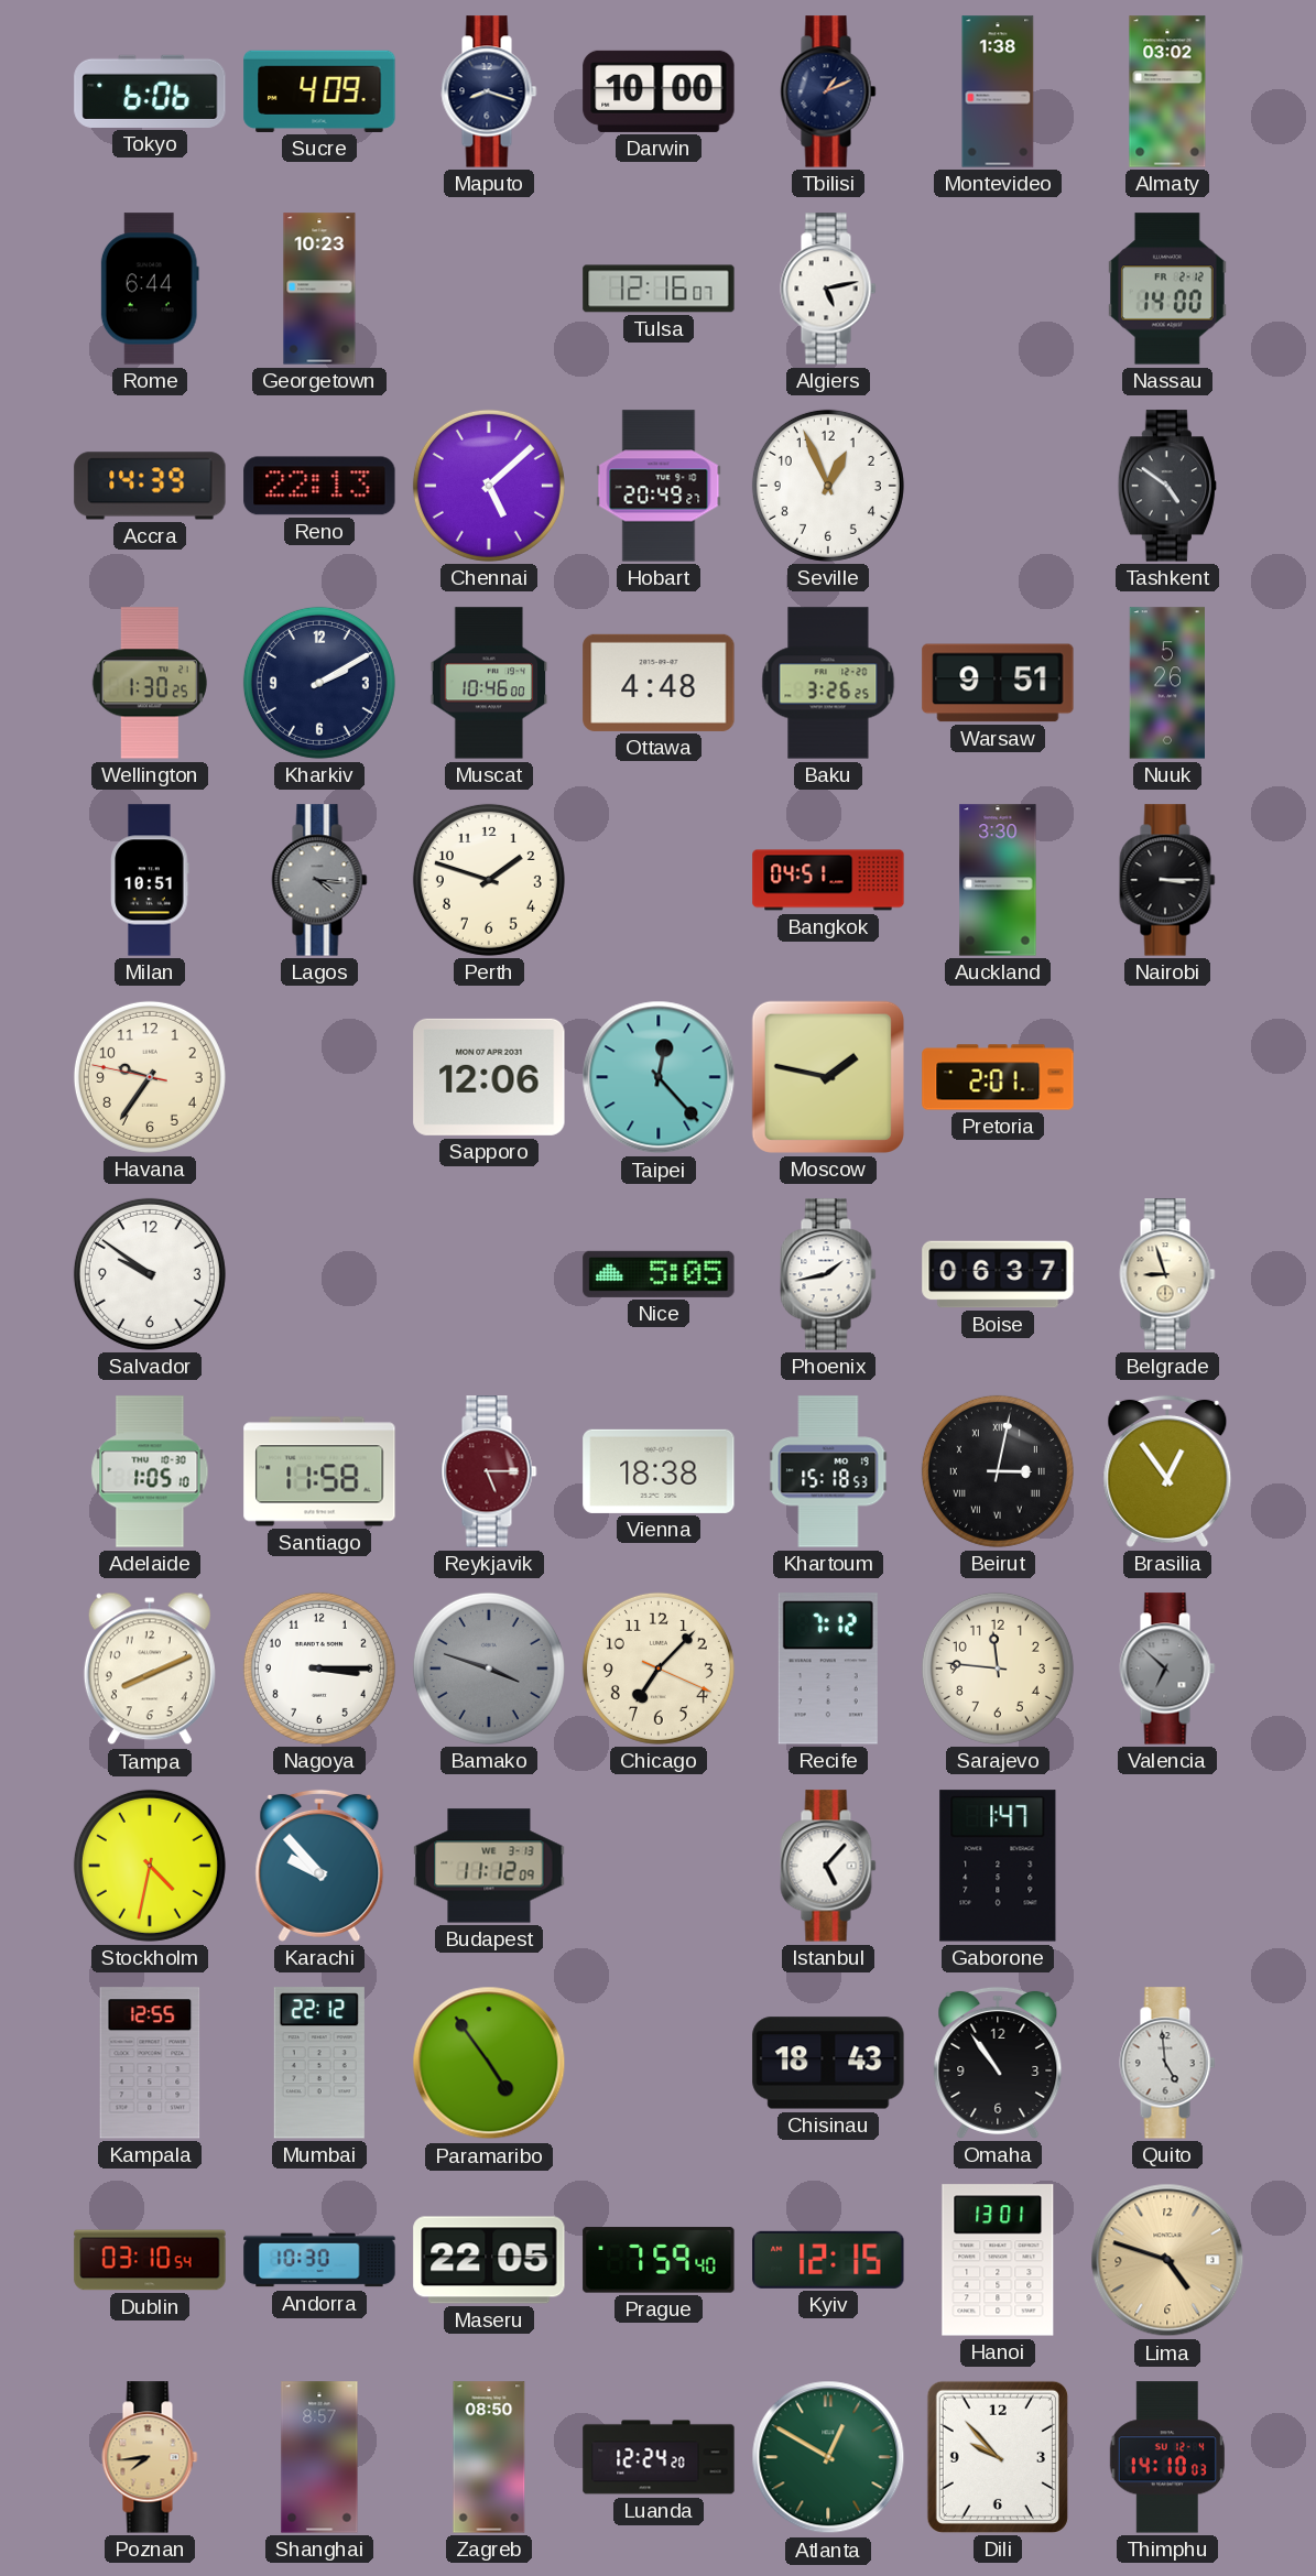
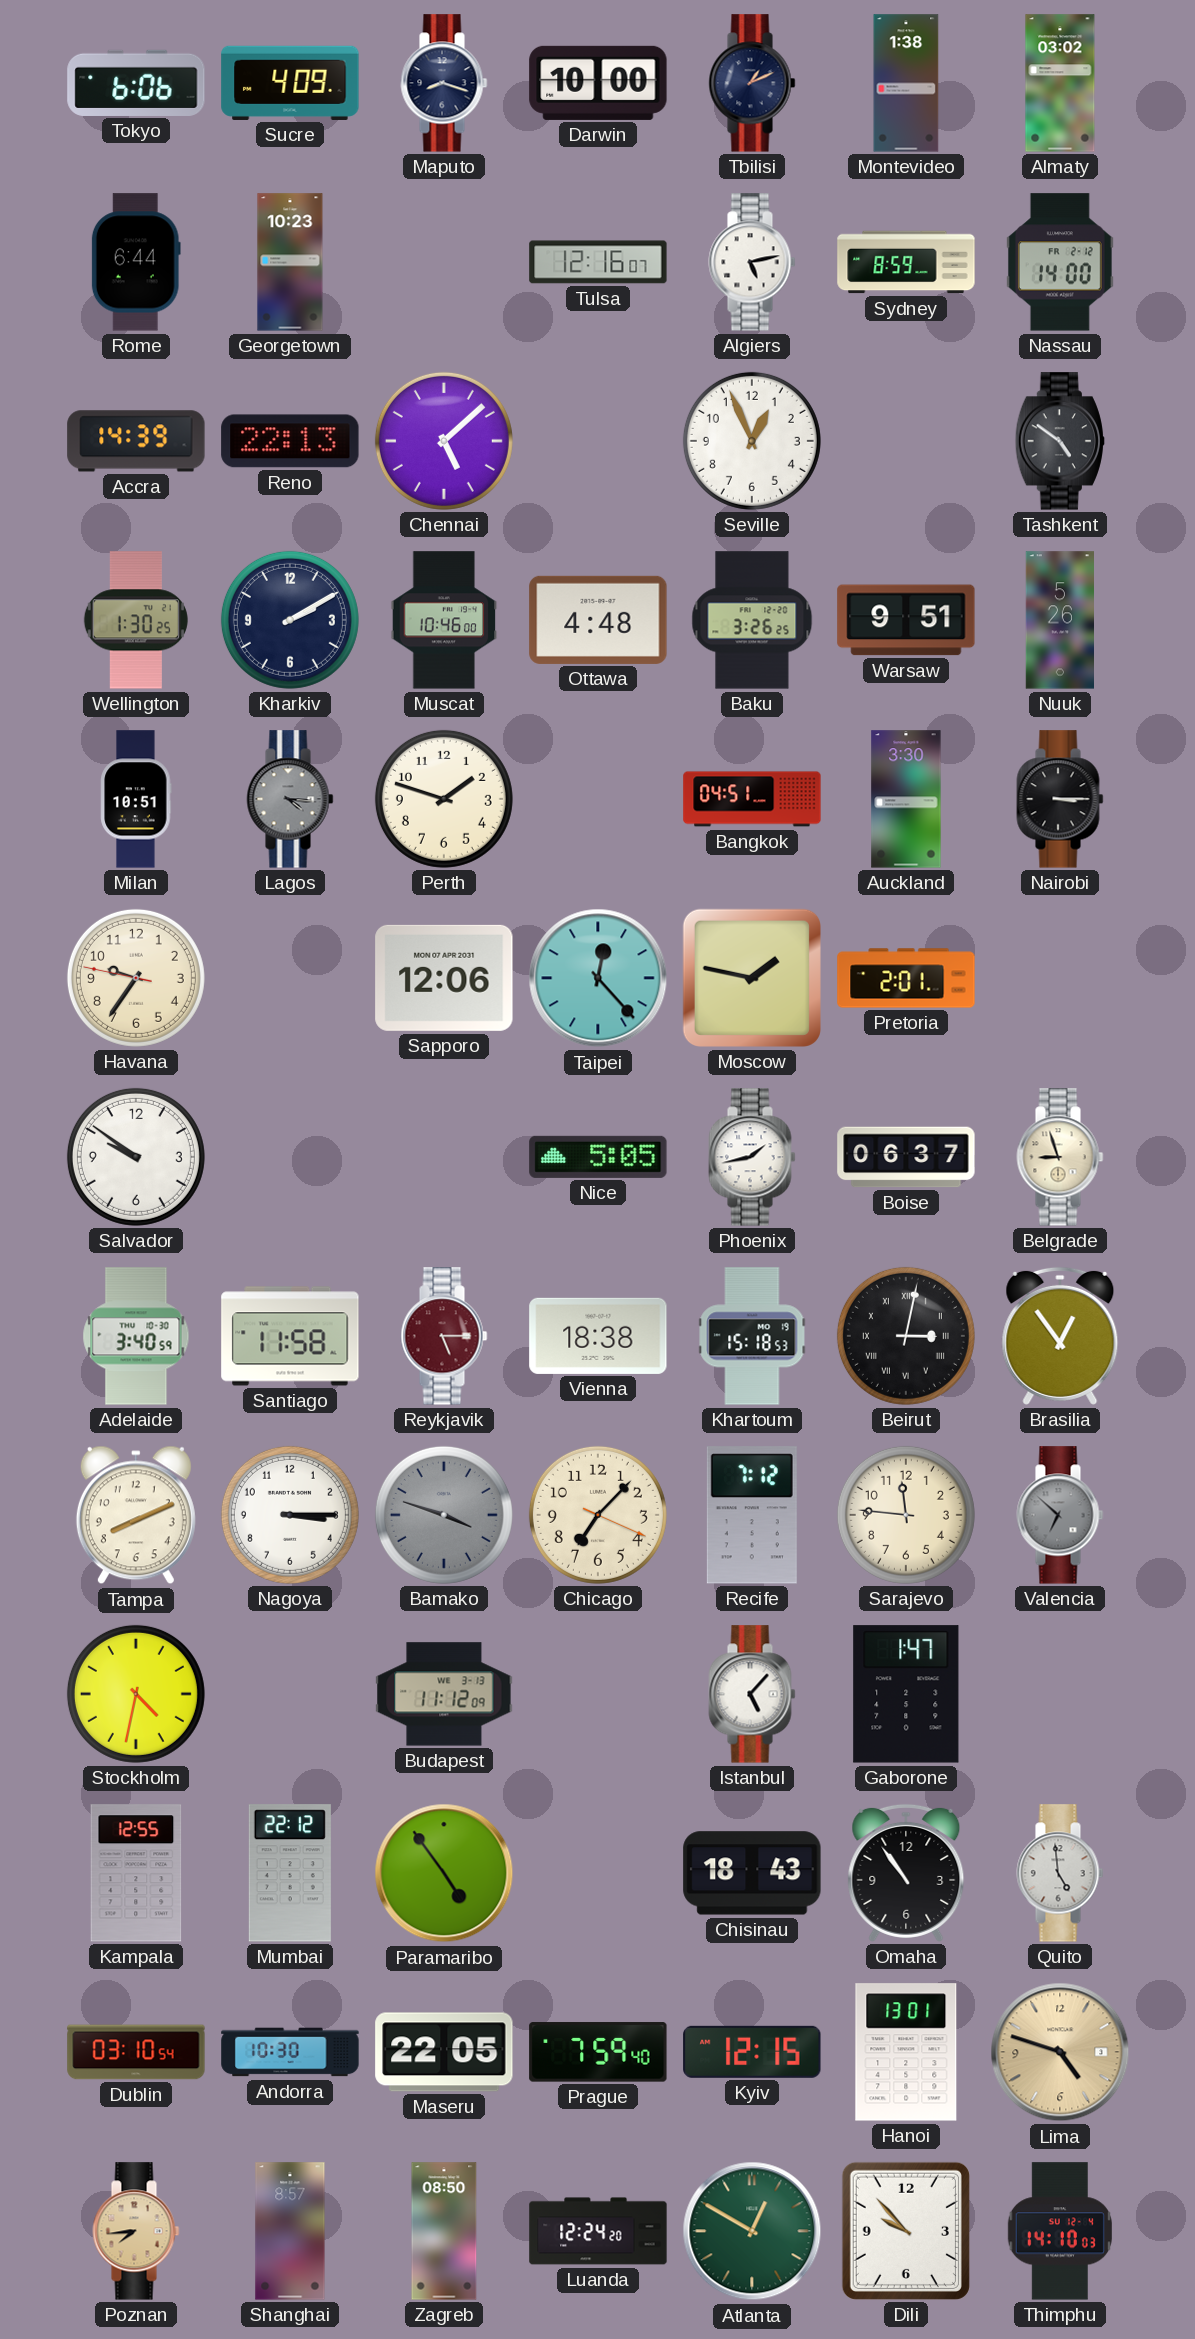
Sydney: none -> 8:59
Hobart: 20:49 -> none
Adelaide: 1:05 -> 3:40
Karachi: 9:53 -> none
